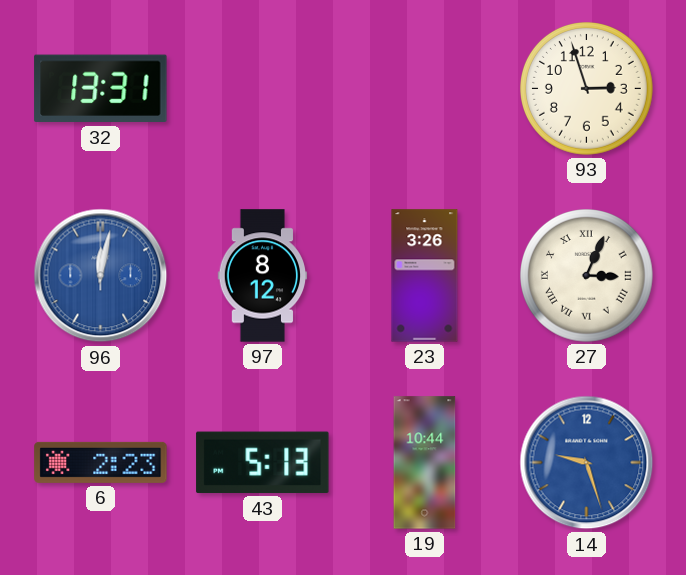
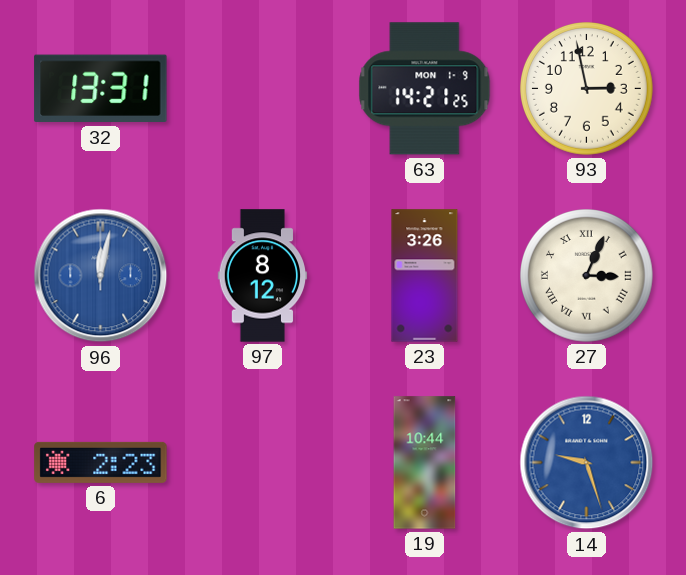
63: none -> 14:21
93: 2:57 -> 2:58
43: 5:13 -> none
